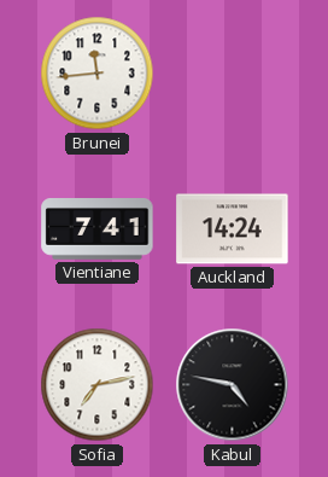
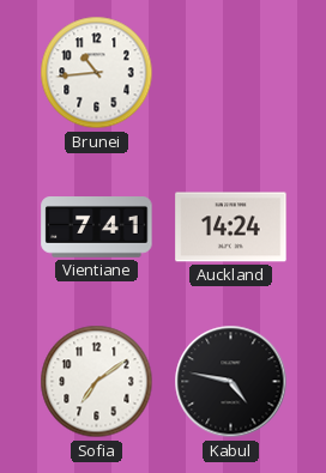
Brunei: 11:44 -> 10:44
Sofia: 7:13 -> 7:09
